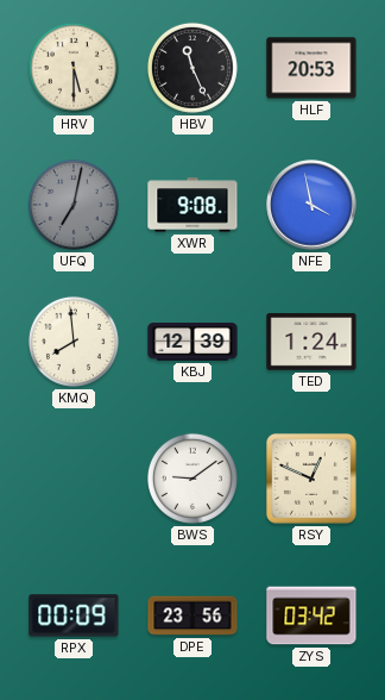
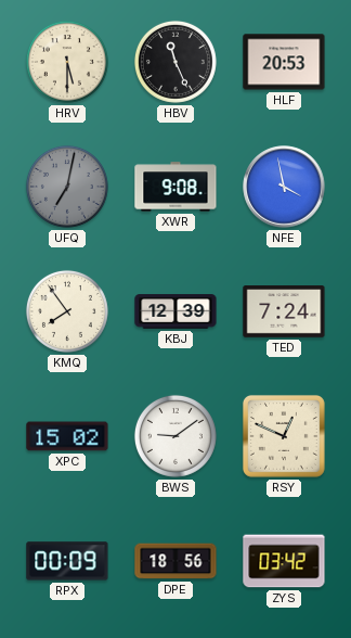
KMQ: 7:59 -> 7:54
TED: 1:24 -> 7:24
XPC: none -> 15:02
DPE: 23:56 -> 18:56
